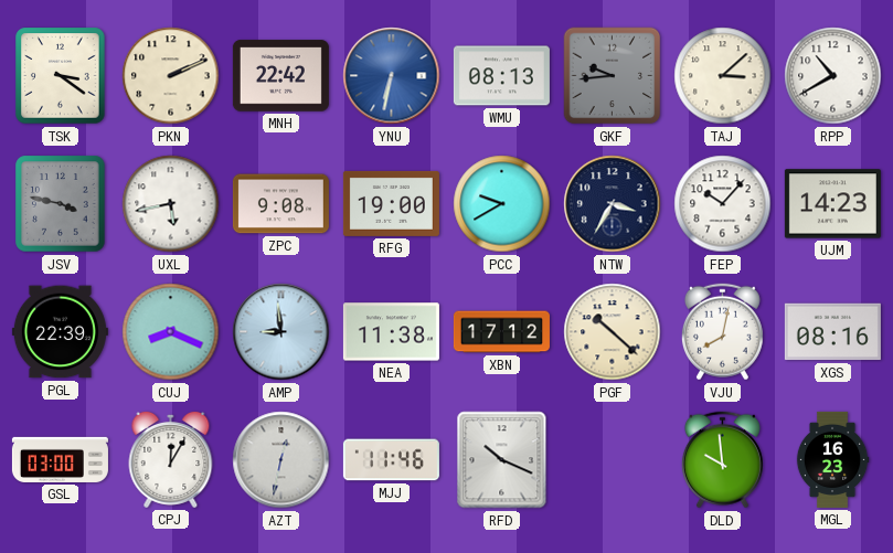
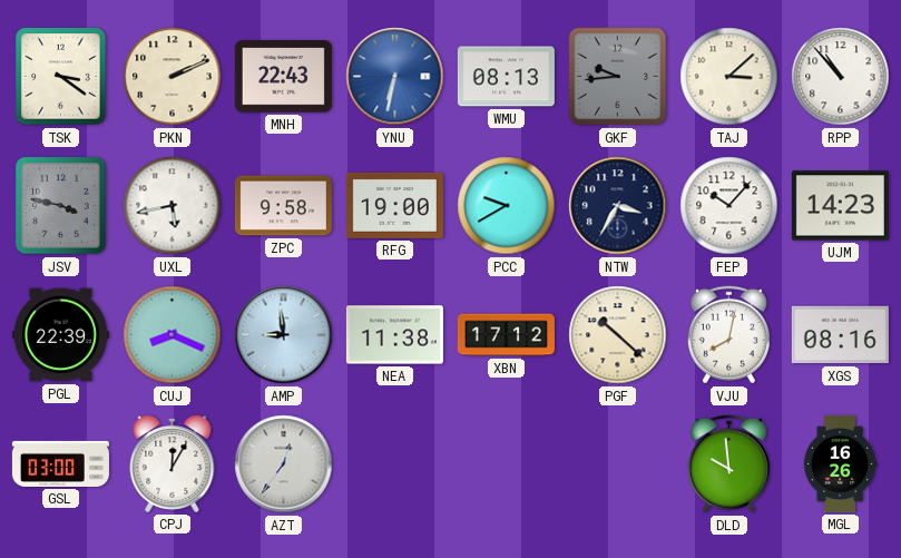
MNH: 22:42 -> 22:43
RPP: 10:40 -> 10:53
ZPC: 9:08 -> 9:58
AZT: 12:32 -> 12:36
MJJ: 11:46 -> none
RFD: 10:19 -> none
MGL: 16:23 -> 16:26
